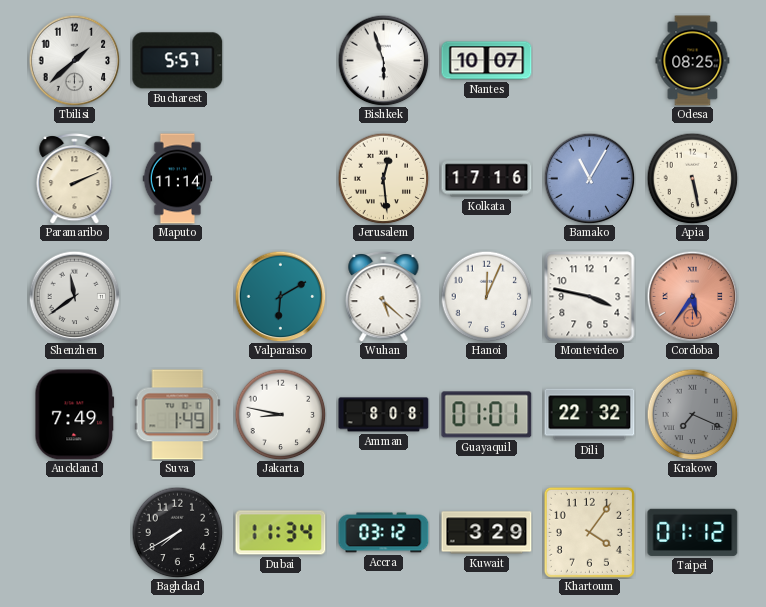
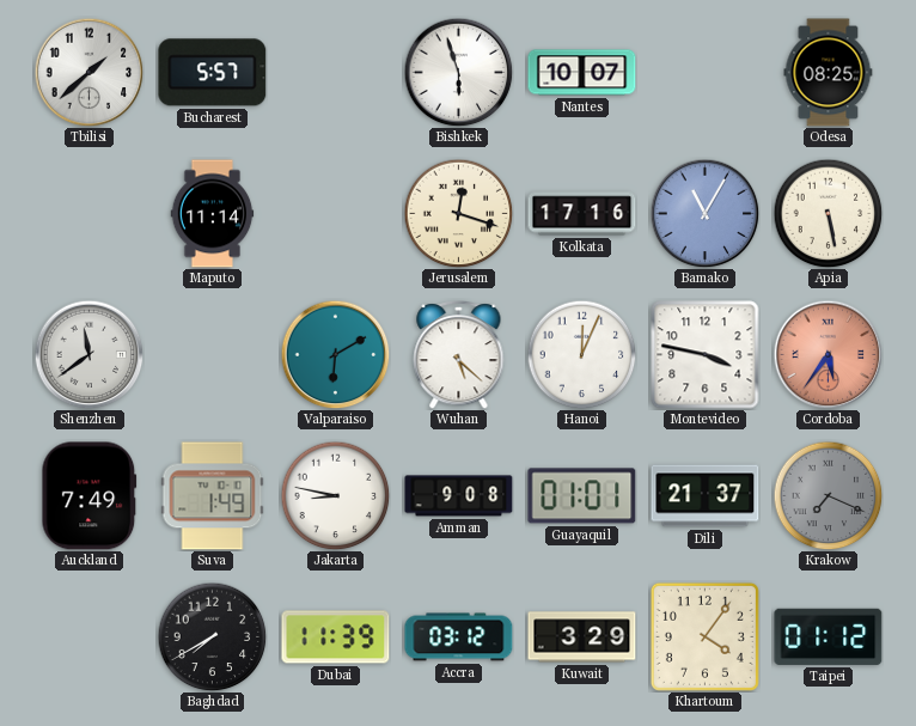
Paramaribo: 2:11 -> none
Jerusalem: 12:29 -> 12:18
Amman: 8:08 -> 9:08
Dili: 22:32 -> 21:37
Dubai: 11:34 -> 11:39
